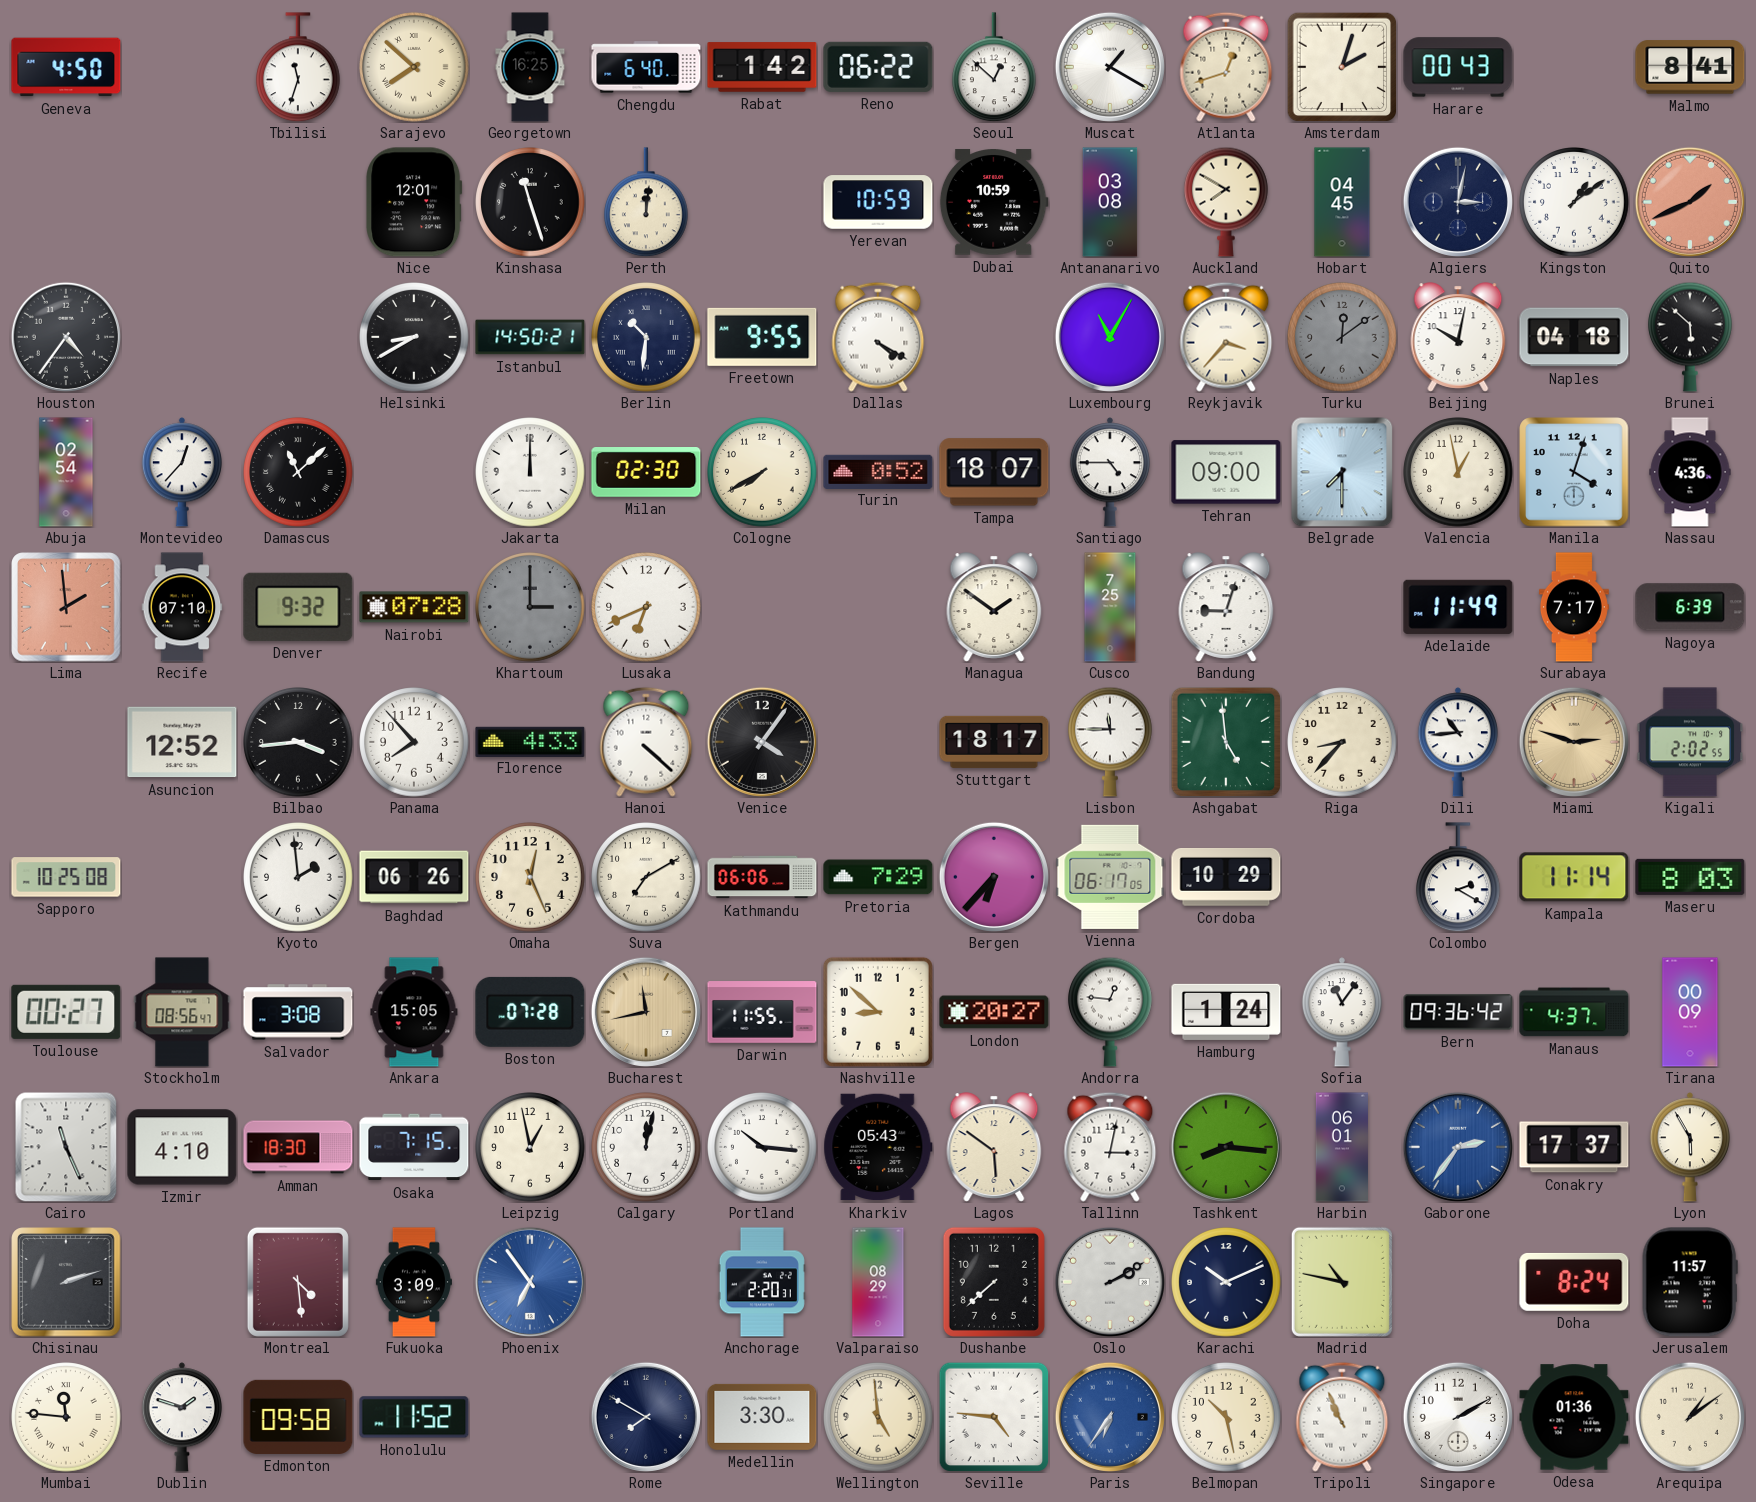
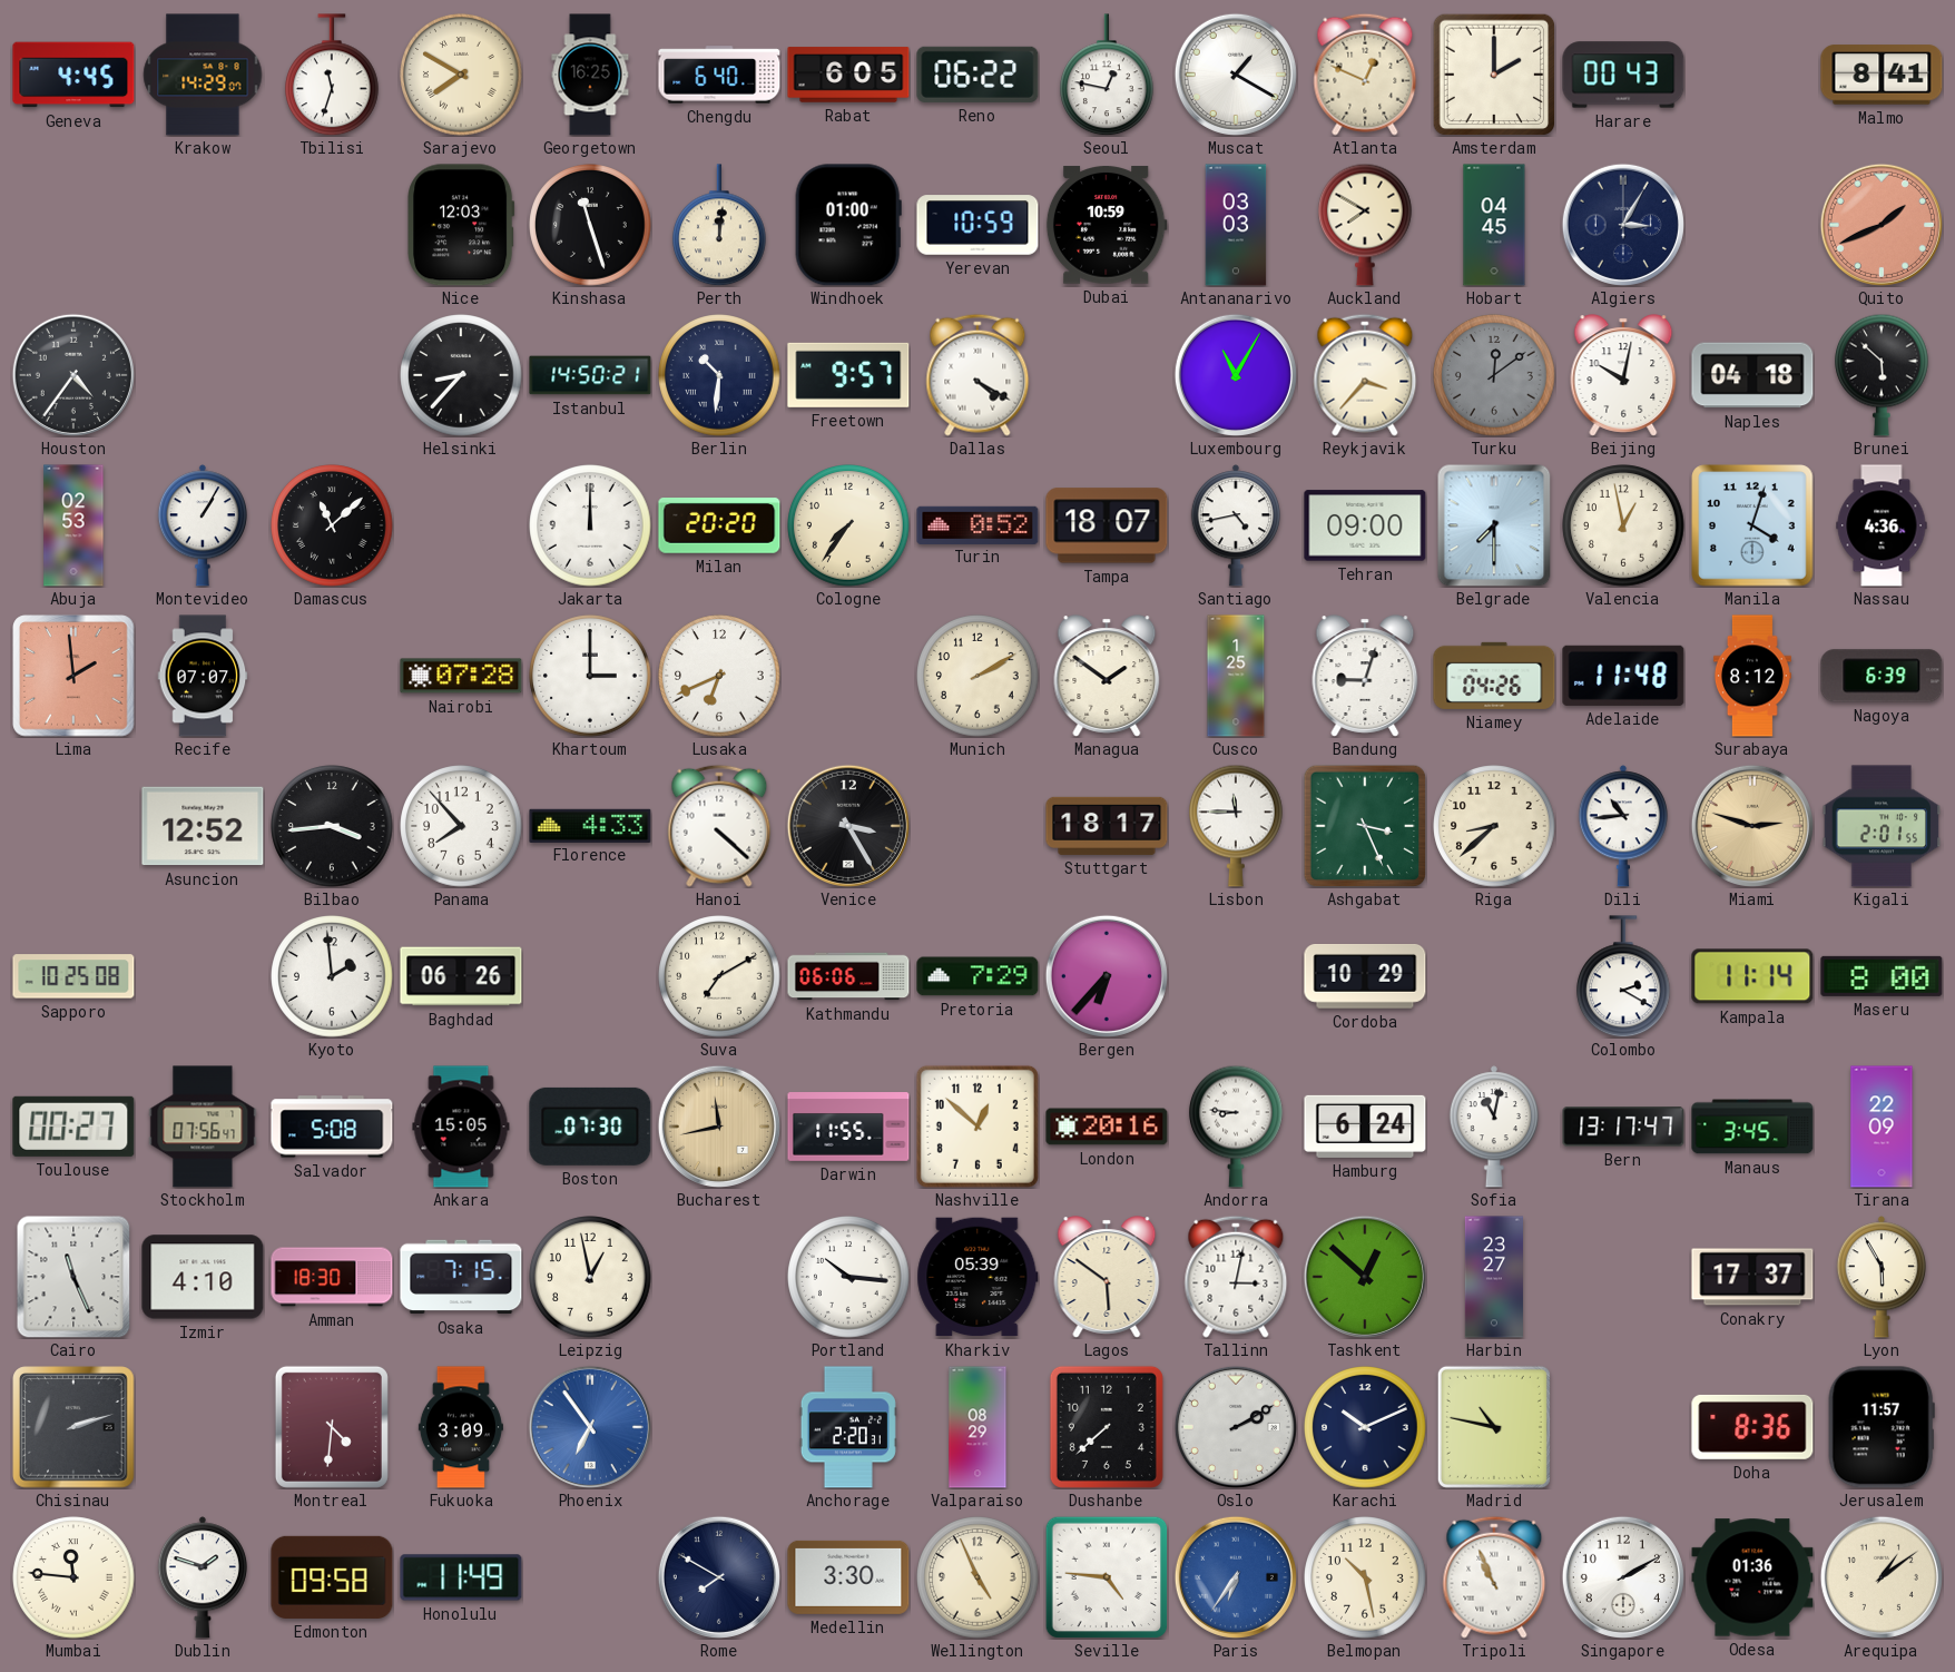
Geneva: 4:50 -> 4:45
Krakow: none -> 14:29
Sarajevo: 7:52 -> 7:50
Rabat: 1:42 -> 6:05
Seoul: 12:52 -> 12:47
Atlanta: 12:42 -> 12:49
Amsterdam: 2:03 -> 2:00
Nice: 12:01 -> 12:03
Windhoek: none -> 01:00
Antananarivo: 03:08 -> 03:03
Algiers: 3:02 -> 3:05
Kingston: 1:09 -> none
Helsinki: 8:40 -> 8:37
Freetown: 9:55 -> 9:57
Abuja: 02:54 -> 02:53
Montevideo: 12:37 -> 1:05
Milan: 02:30 -> 20:20
Cologne: 7:40 -> 7:36
Santiago: 4:45 -> 4:43
Recife: 07:10 -> 07:07
Denver: 9:32 -> none
Khartoum dial: grey -> white
Munich: none -> 2:10
Cusco: 7:25 -> 1:25
Niamey: none -> 04:26
Adelaide: 11:49 -> 11:48
Surabaya: 7:17 -> 8:12
Venice: 4:06 -> 3:25
Ashgabat: 4:59 -> 3:26
Riga: 8:37 -> 8:38
Kigali: 2:02 -> 2:01
Omaha: 12:26 -> none
Vienna: 06:17 -> none
Maseru: 8:03 -> 8:00
Stockholm: 08:56 -> 07:56
Salvador: 3:08 -> 5:08
Boston: 07:28 -> 07:30
Nashville: 8:52 -> 12:52
London: 20:27 -> 20:16
Andorra: 12:46 -> 8:46
Hamburg: 1:24 -> 6:24
Sofia: 11:06 -> 11:02
Bern: 09:36 -> 13:17
Manaus: 4:37 -> 3:45
Tirana: 00:09 -> 22:09
Calgary: 12:02 -> none
Kharkiv: 05:43 -> 05:39
Tashkent: 8:16 -> 12:52
Harbin: 06:01 -> 23:27
Gaborone: 2:36 -> none
Montreal: 4:29 -> 4:31
Doha: 8:24 -> 8:36
Honolulu: 11:52 -> 11:49
Wellington: 4:59 -> 4:56
